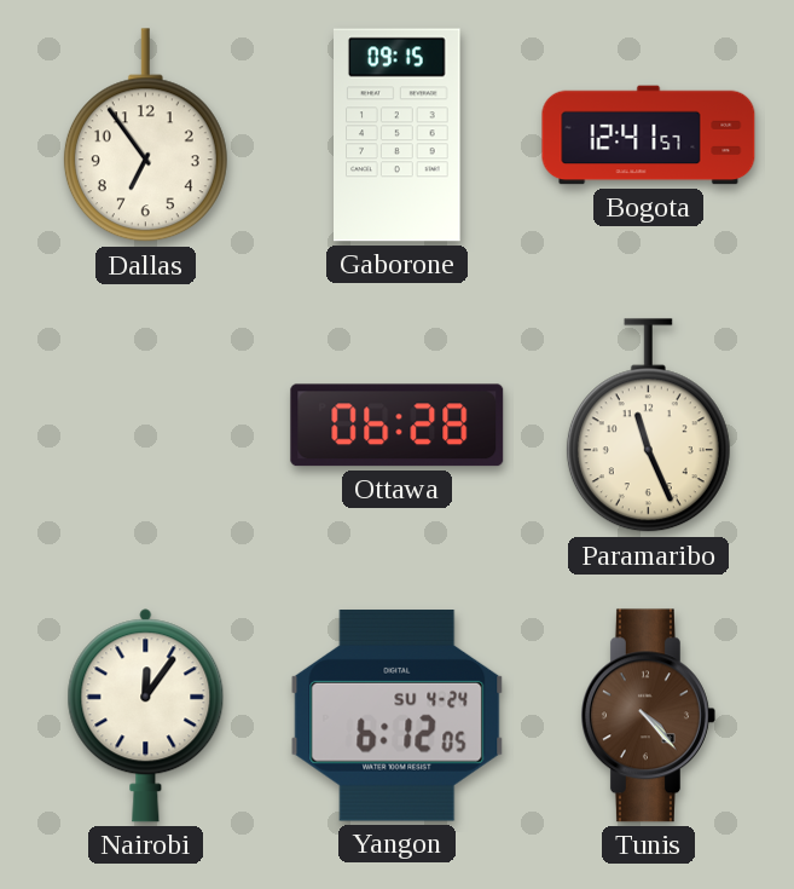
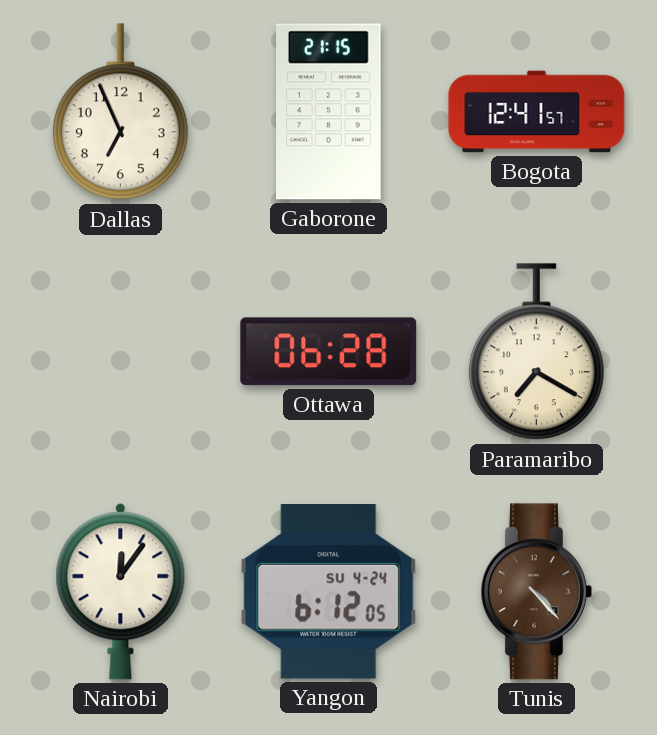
Dallas: 6:54 -> 6:56
Gaborone: 09:15 -> 21:15
Paramaribo: 11:26 -> 7:20
